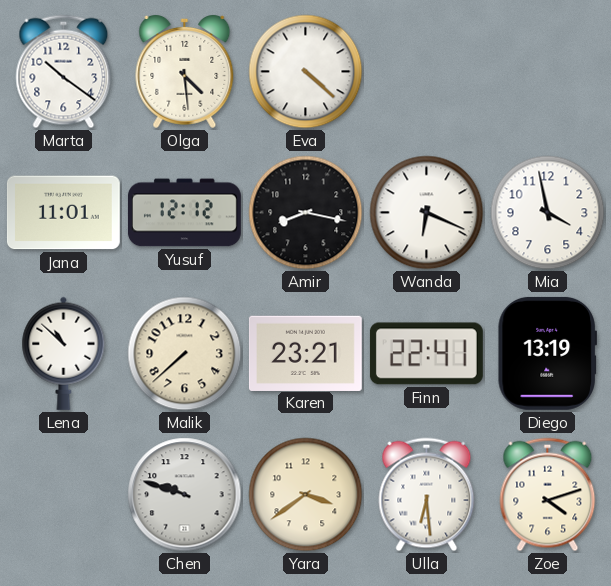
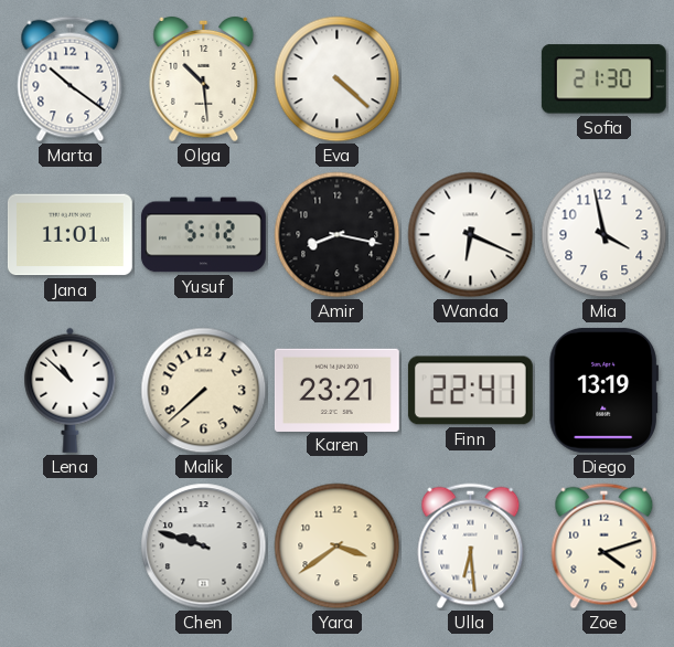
Olga: 4:29 -> 10:29
Sofia: none -> 21:30
Yusuf: 12:12 -> 5:12
